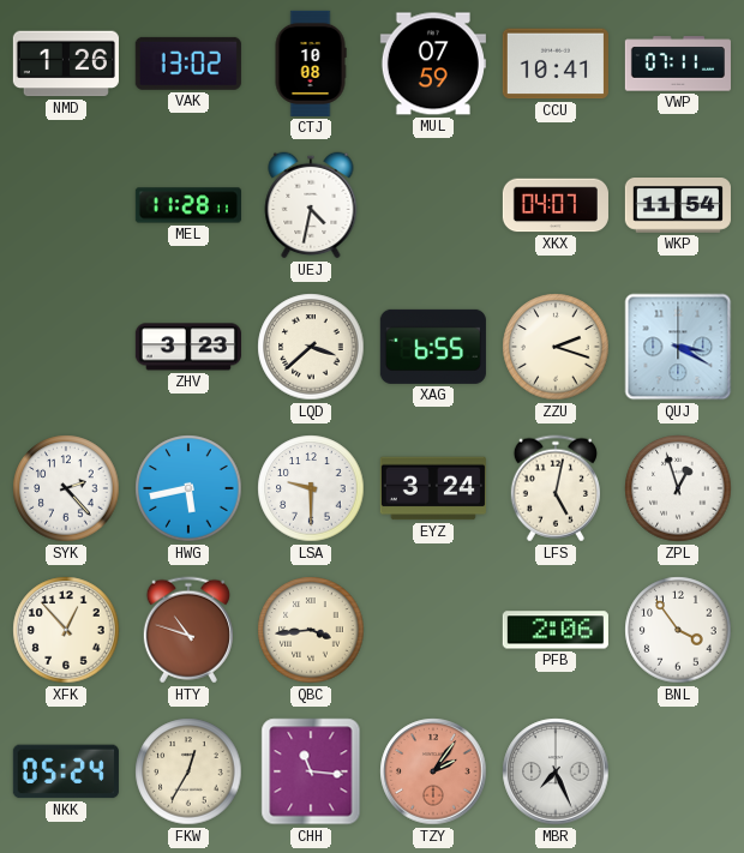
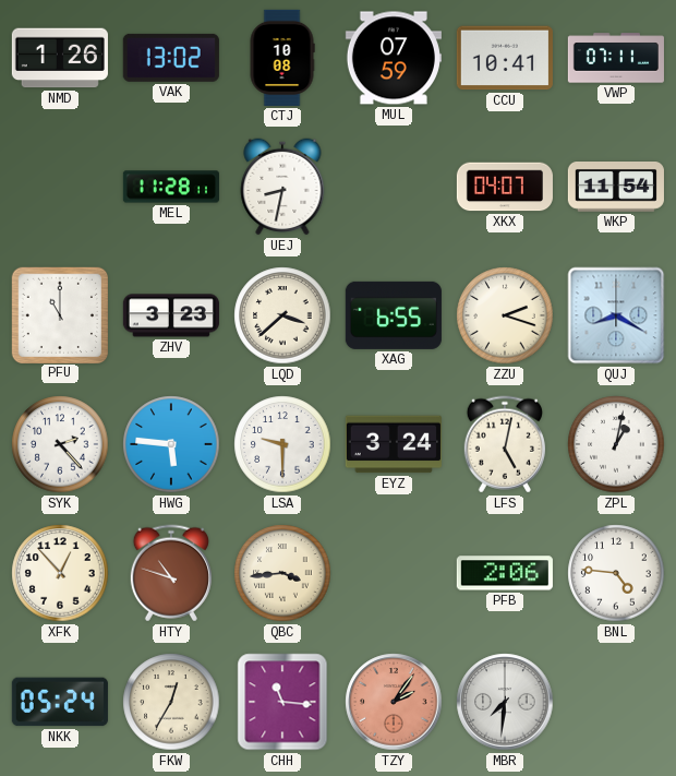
UEJ: 4:32 -> 8:32
PFU: none -> 11:00
QUJ: 3:20 -> 8:20
HWG: 5:43 -> 5:46
ZPL: 12:57 -> 1:02
BNL: 3:54 -> 4:46
MBR: 7:26 -> 7:31
